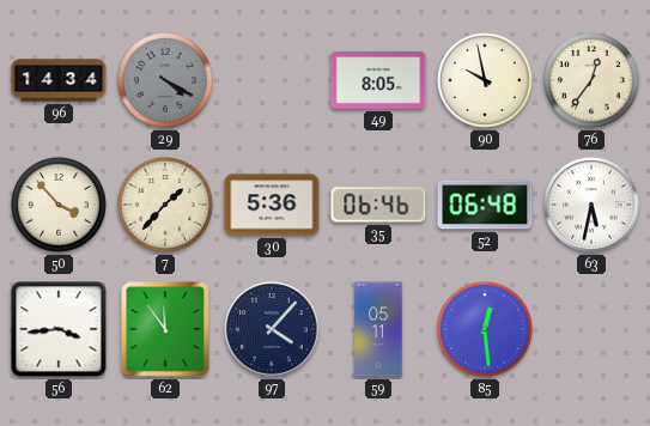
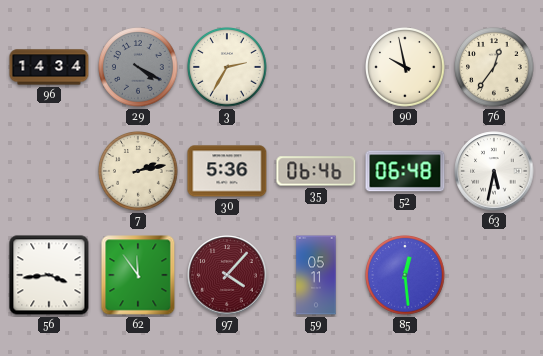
3: none -> 2:35
49: 8:05 -> none
50: 3:53 -> none
7: 1:37 -> 2:13
97 dial: navy -> burgundy
